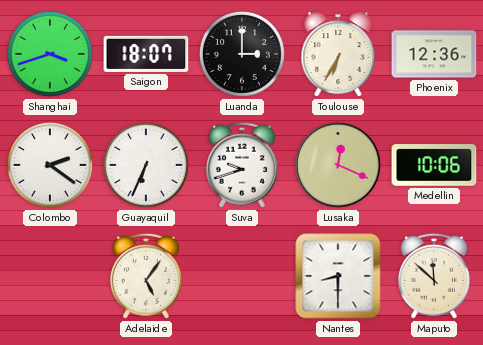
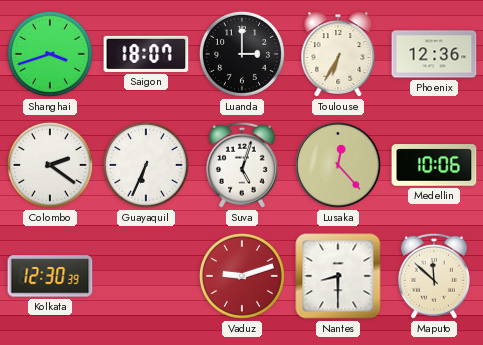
Suva: 9:42 -> 5:03
Lusaka: 12:19 -> 12:23
Kolkata: none -> 12:30
Adelaide: 5:06 -> none
Vaduz: none -> 9:12
